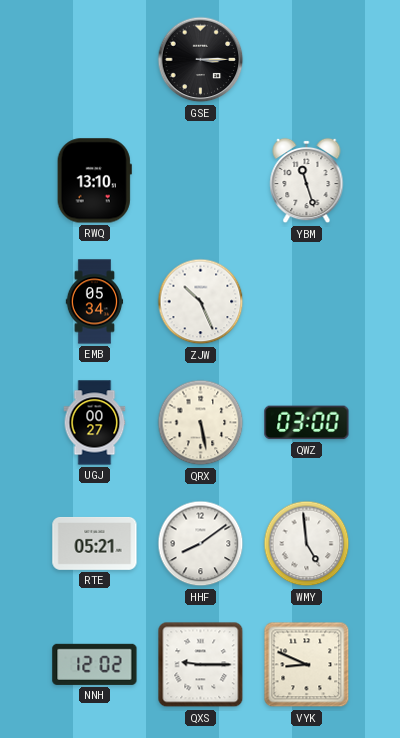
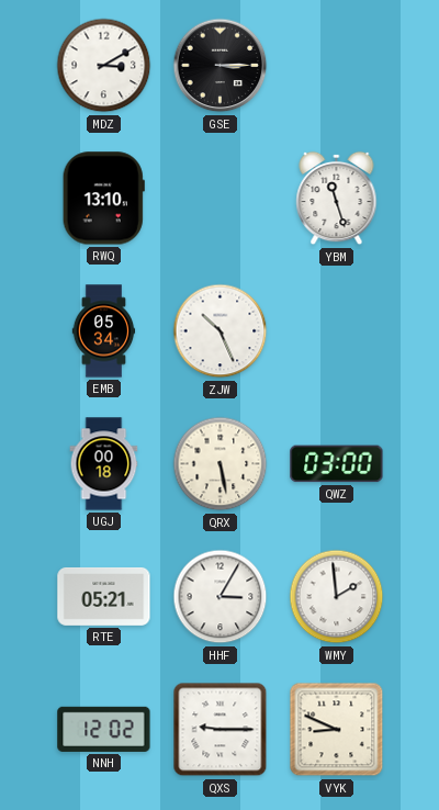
MDZ: none -> 3:10
UGJ: 00:27 -> 00:18
HHF: 8:09 -> 3:05
WMY: 4:59 -> 1:59
